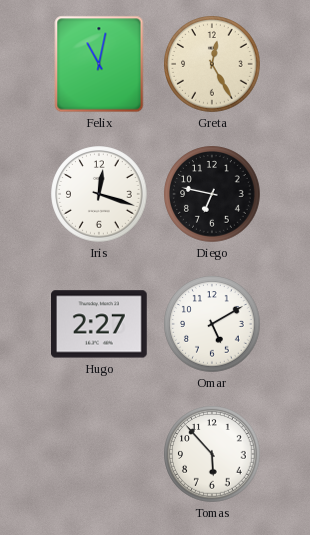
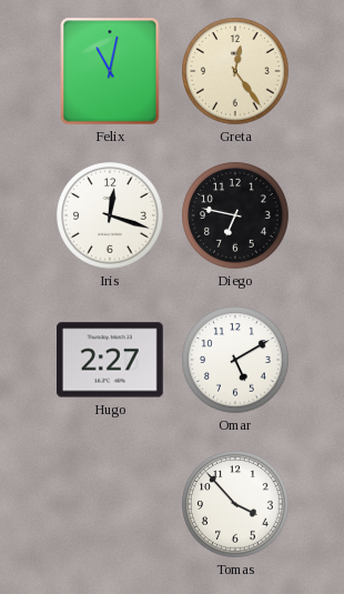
Greta: 12:25 -> 12:24
Tomas: 5:53 -> 3:53
